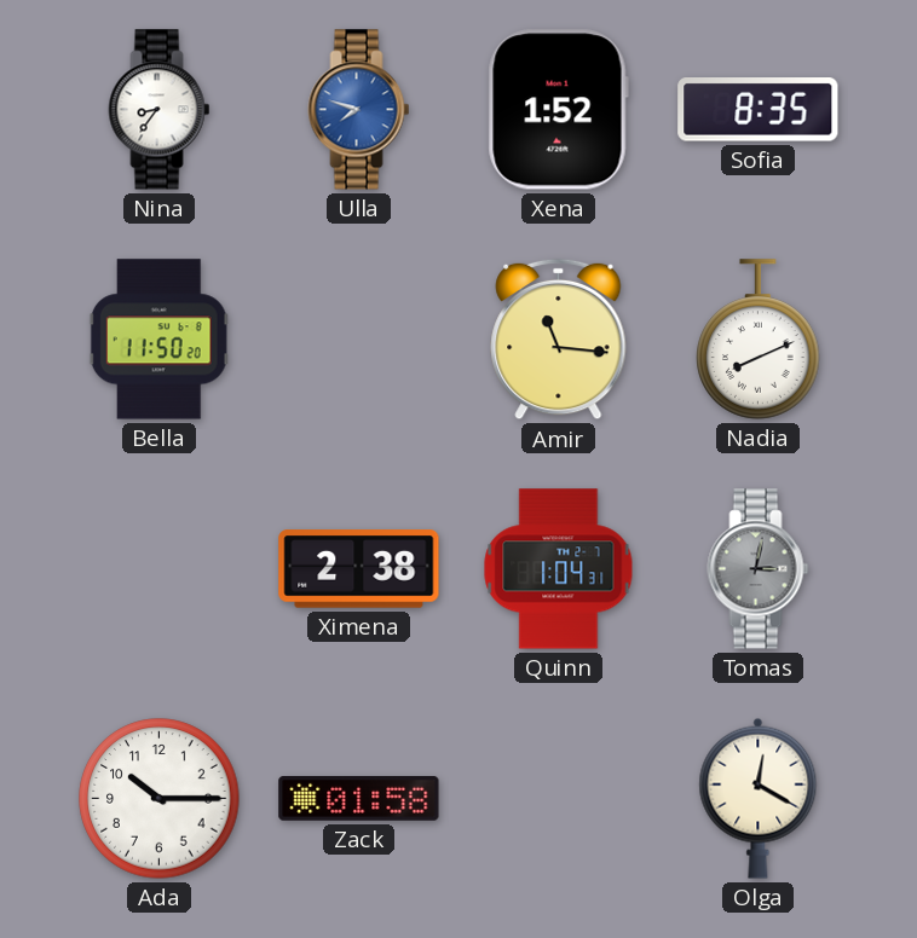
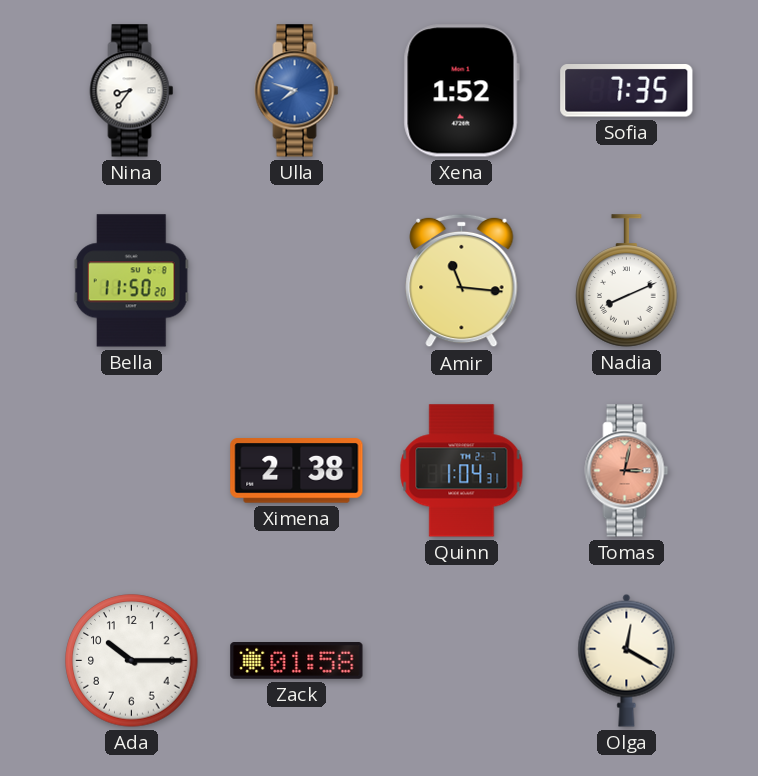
Sofia: 8:35 -> 7:35
Tomas dial: grey -> salmon
